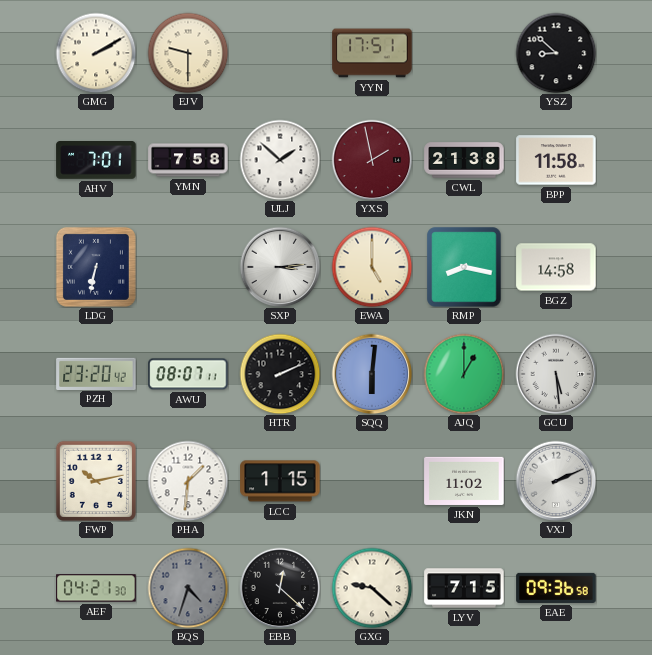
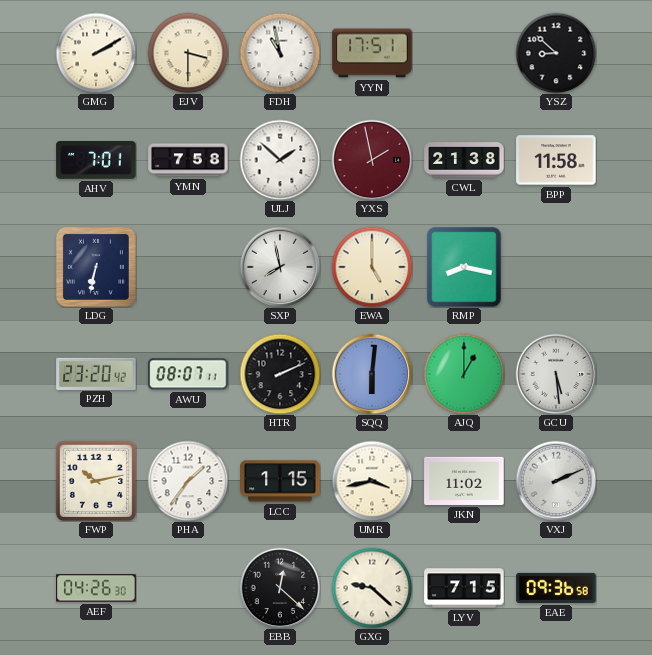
EJV: 9:30 -> 3:30
FDH: none -> 10:58
SXP: 3:14 -> 7:58
BGZ: 14:58 -> none
PHA: 1:31 -> 1:36
UMR: none -> 3:43
AEF: 04:21 -> 04:26
BQS: 4:33 -> none
